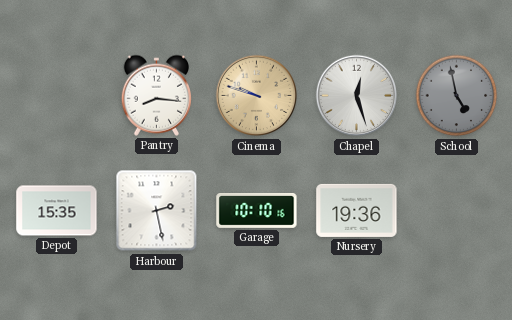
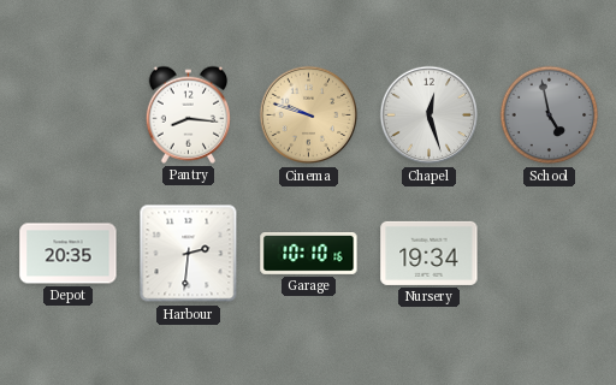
Depot: 15:35 -> 20:35
Harbour: 2:28 -> 2:31
Nursery: 19:36 -> 19:34
